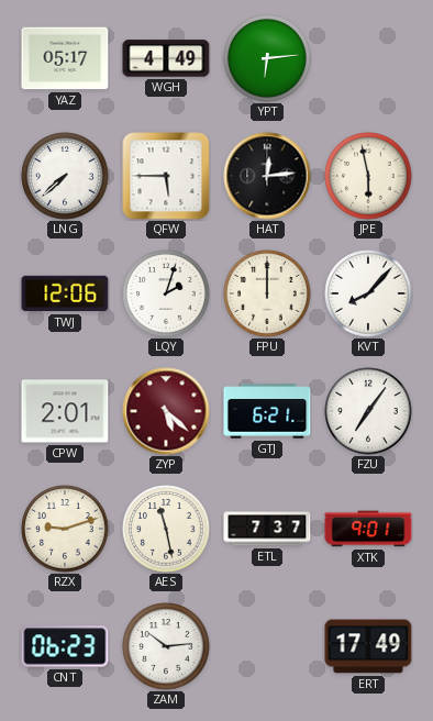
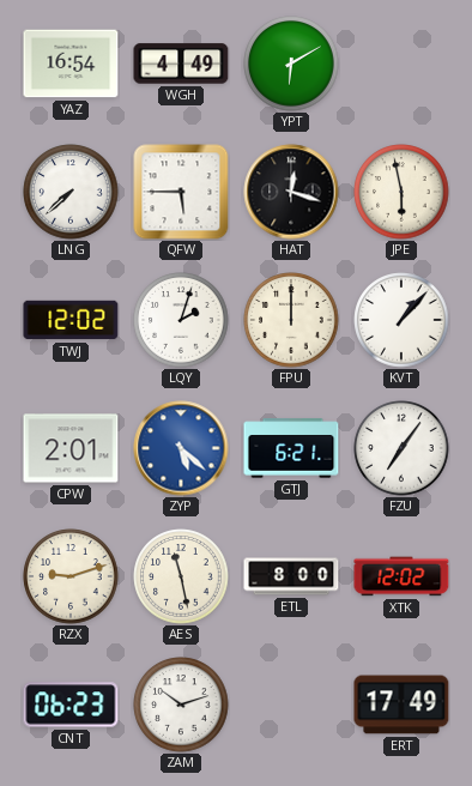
YAZ: 05:17 -> 16:54
YPT: 6:14 -> 6:10
HAT: 12:14 -> 12:18
TWJ: 12:06 -> 12:02
KVT: 8:07 -> 1:07
ZYP dial: burgundy -> blue
ETL: 7:37 -> 8:00
XTK: 9:01 -> 12:02
ZAM: 10:14 -> 10:12
